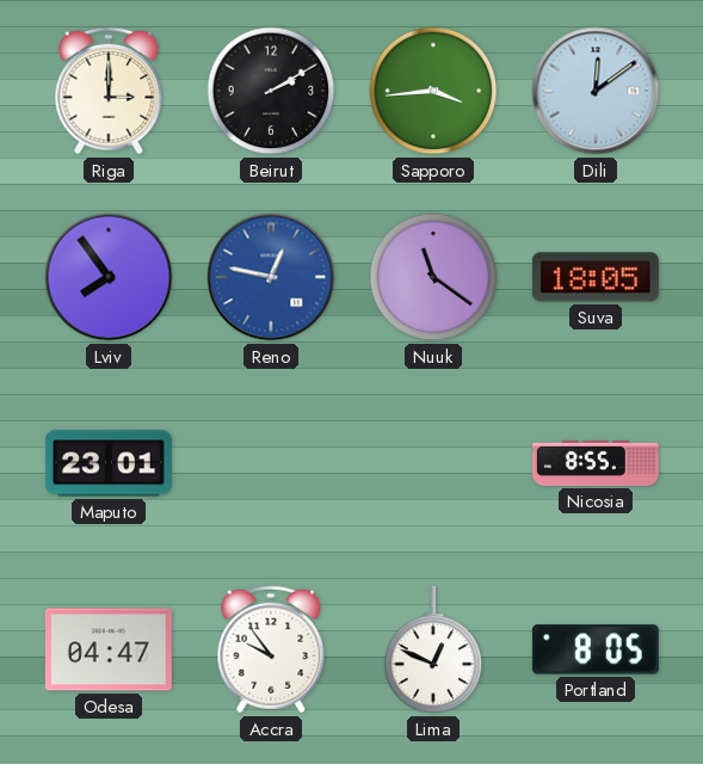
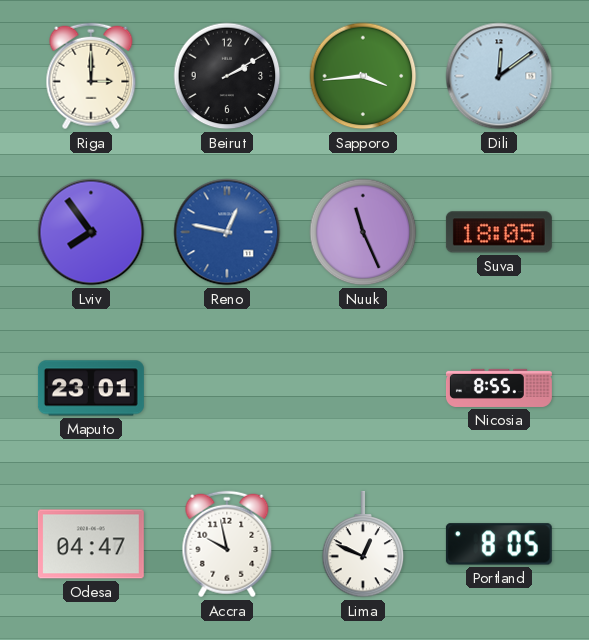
Nuuk: 11:21 -> 11:26
Accra: 9:54 -> 9:58
